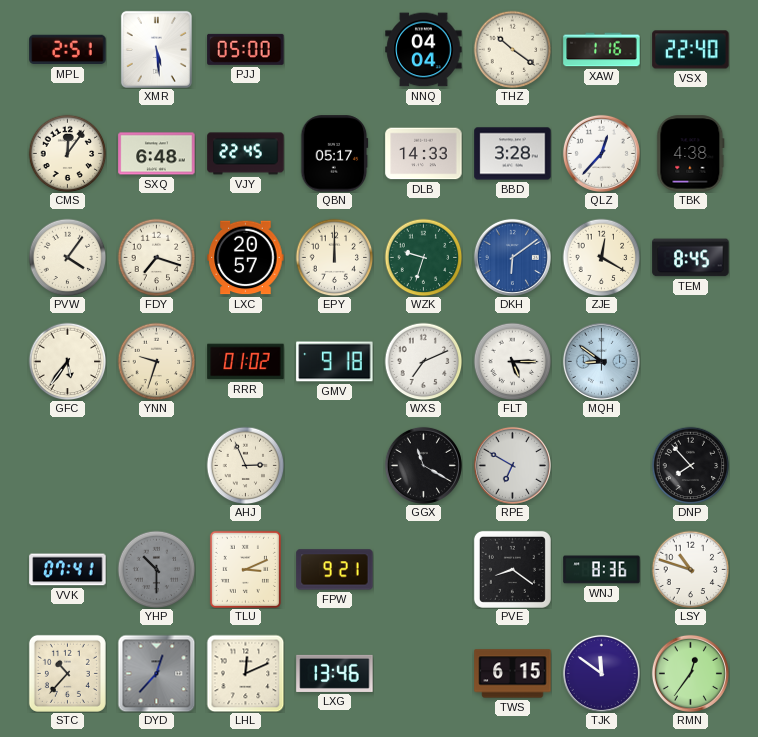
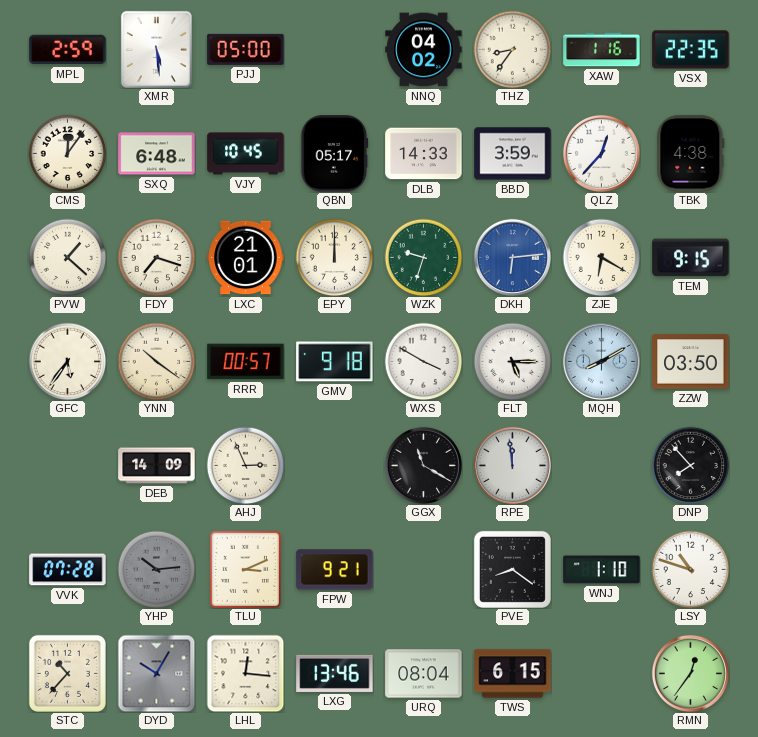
MPL: 2:51 -> 2:59
NNQ: 04:04 -> 04:02
THZ: 10:21 -> 8:36
VSX: 22:40 -> 22:35
VJY: 22:45 -> 10:45
BBD: 3:28 -> 3:59
PVW: 4:06 -> 1:22
LXC: 20:57 -> 21:01
DKH: 6:09 -> 6:14
ZJE: 12:20 -> 6:20
TEM: 8:45 -> 9:15
YNN: 9:33 -> 10:21
RRR: 01:02 -> 00:57
WXS: 7:11 -> 3:50
MQH: 8:51 -> 8:10
ZZW: none -> 03:50
DEB: none -> 14:09
RPE: 6:50 -> 11:59
VVK: 07:41 -> 07:28
YHP: 10:30 -> 10:14
WNJ: 8:36 -> 1:10
DYD: 12:37 -> 10:05
LHL: 12:11 -> 12:16
URQ: none -> 08:04
TJK: 11:51 -> none
